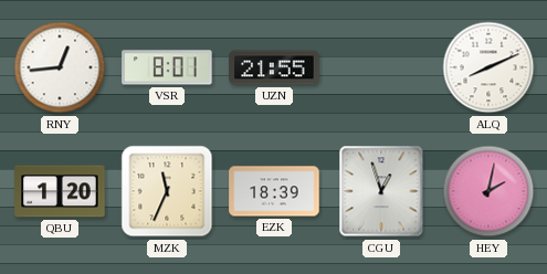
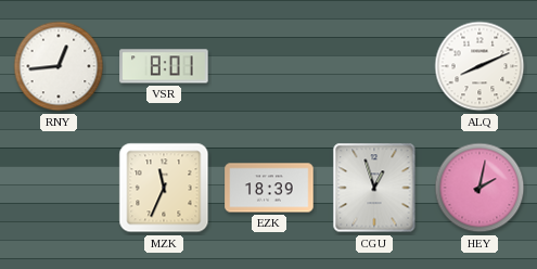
UZN: 21:55 -> none
QBU: 1:20 -> none
